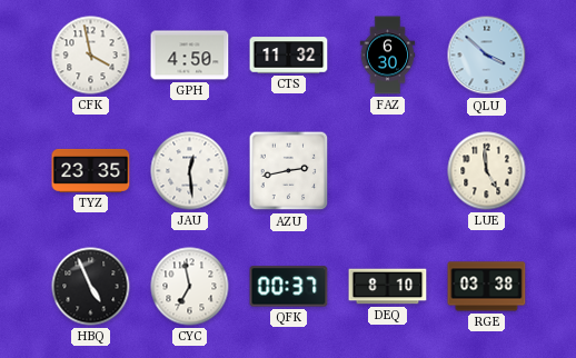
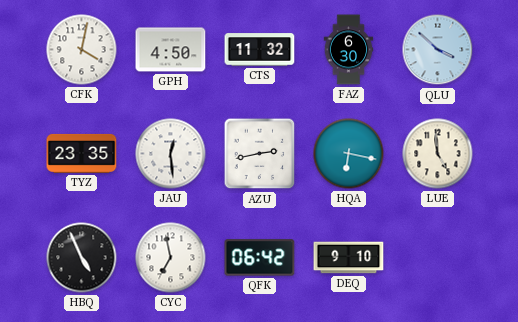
CFK: 3:58 -> 4:02
HQA: none -> 6:17
QFK: 00:37 -> 06:42
DEQ: 8:10 -> 9:10
RGE: 03:38 -> none
